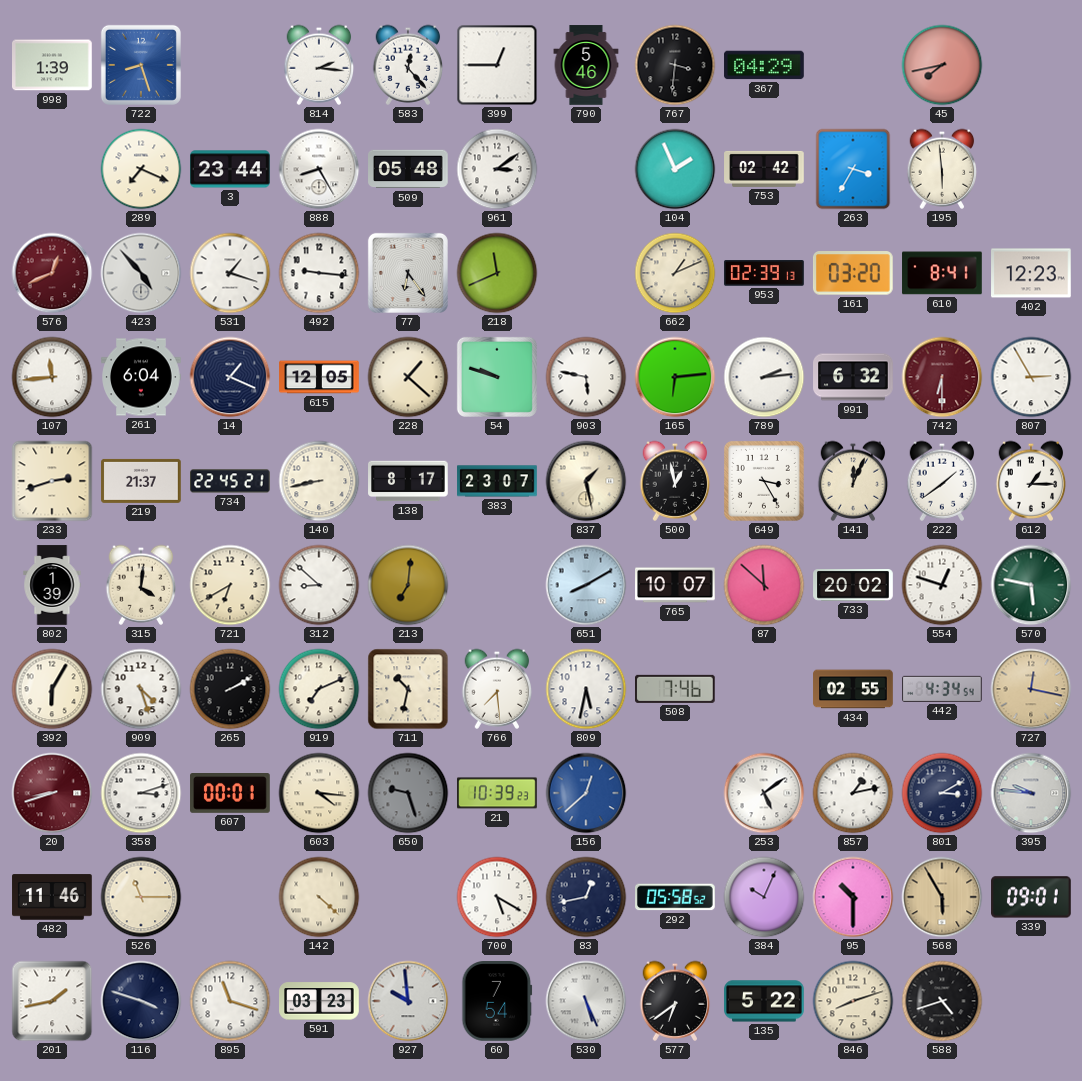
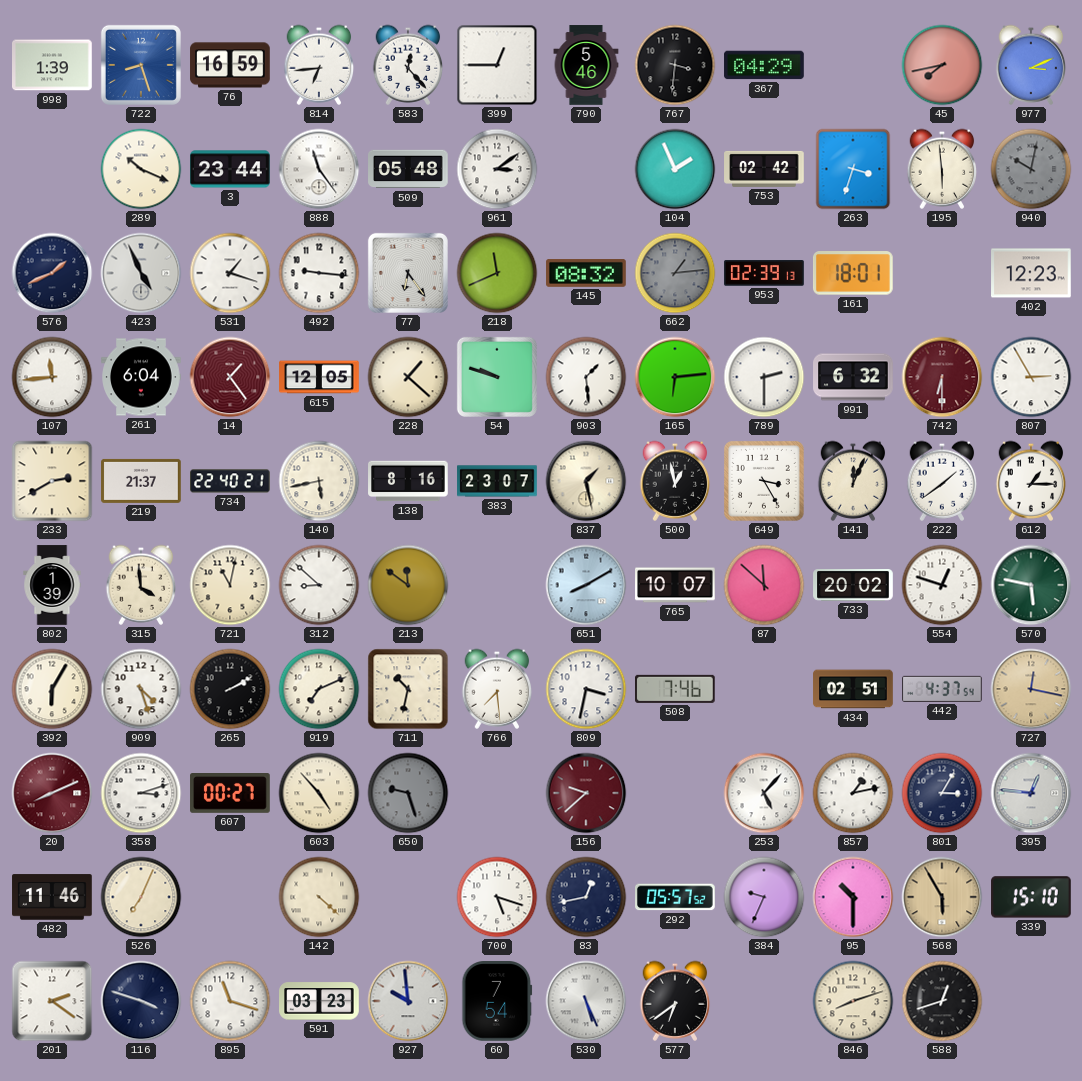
76: none -> 16:59
814: 2:16 -> 6:44
977: none -> 3:11
289: 7:19 -> 10:19
888: 8:25 -> 11:24
263: 3:35 -> 3:33
940: none -> 10:02
576: 12:41 -> 1:41
576 dial: burgundy -> navy
423: 4:53 -> 4:56
145: none -> 08:32
662: 1:11 -> 1:14
662 dial: cream -> grey
161: 03:20 -> 18:01
610: 8:41 -> none
14: 1:19 -> 1:24
14 dial: navy -> burgundy
903: 5:47 -> 1:29
789: 2:14 -> 2:30
233: 2:42 -> 2:40
734: 22:45 -> 22:40
140: 8:43 -> 5:43
138: 8:17 -> 8:16
315: 4:01 -> 3:59
721: 6:40 -> 11:02
213: 7:01 -> 11:51
809: 5:32 -> 3:32
434: 02:55 -> 02:51
442: 4:34 -> 4:37
20: 8:42 -> 8:11
607: 00:01 -> 00:27
603: 4:16 -> 4:53
21: 10:39 -> none
156: 12:38 -> 9:38
156 dial: blue -> burgundy
253: 5:09 -> 5:07
801: 3:10 -> 3:05
395: 9:46 -> 12:46
526: 11:15 -> 7:04
700: 5:20 -> 5:18
292: 05:58 -> 05:57
384: 10:04 -> 9:34
339: 09:01 -> 15:10
201: 1:43 -> 2:21
135: 5:22 -> none
588: 4:42 -> 12:42
